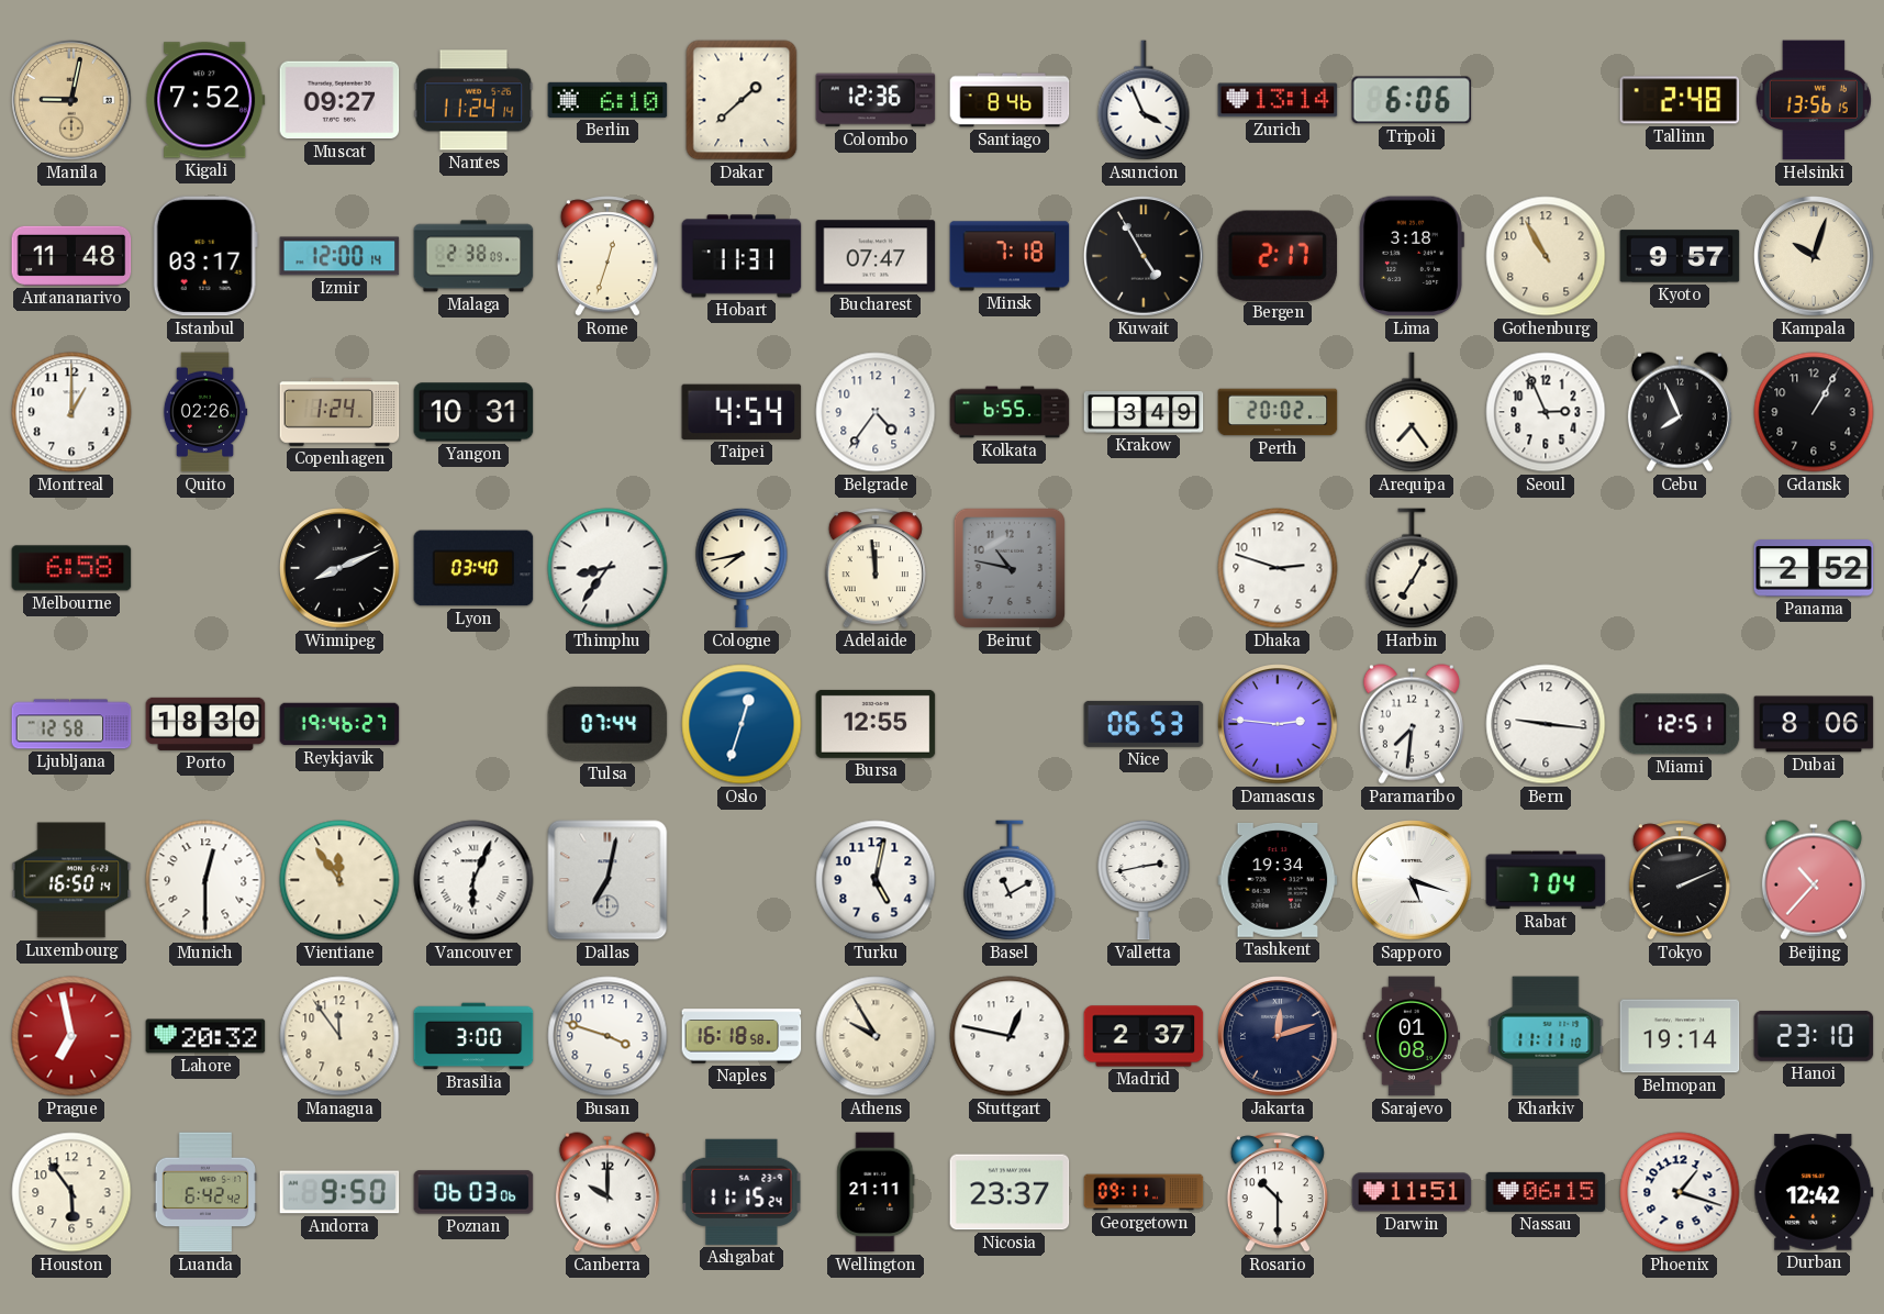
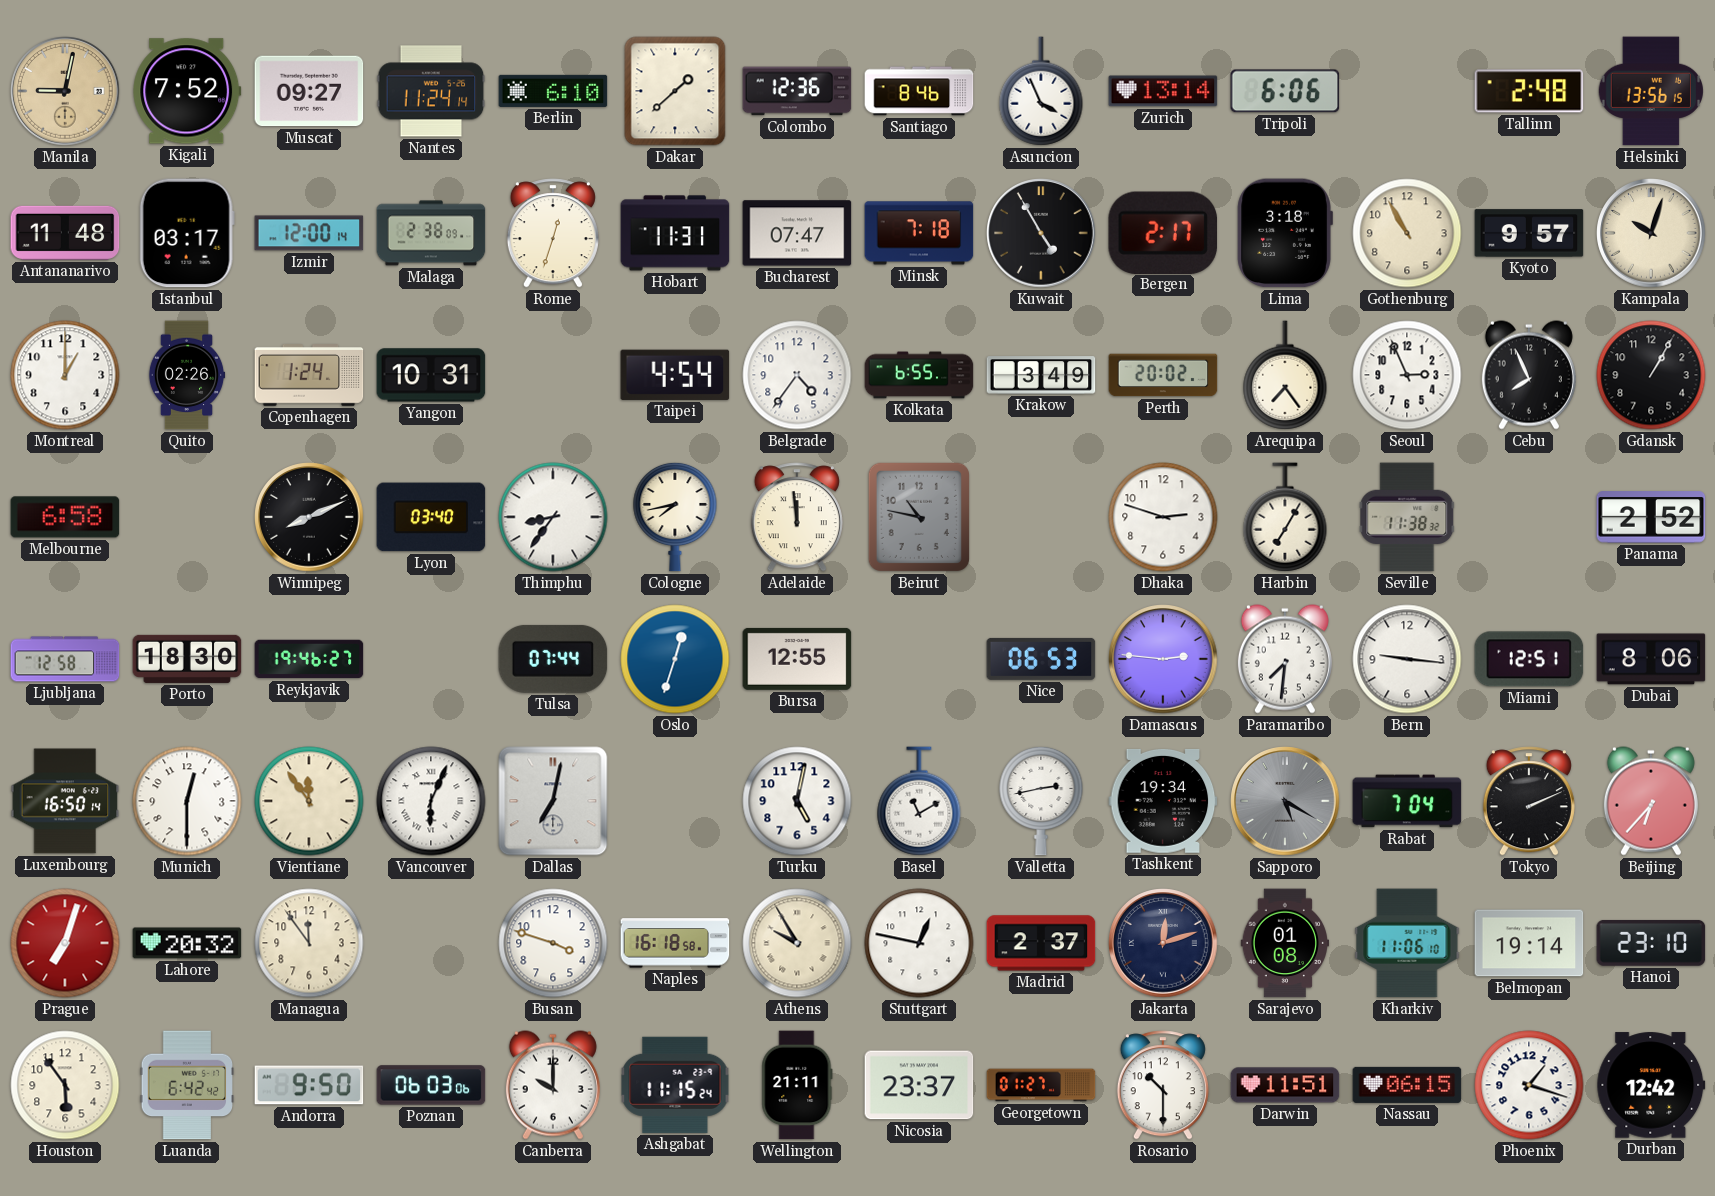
Seville: none -> 11:38
Sapporo: 5:18 -> 5:20
Sapporo dial: white -> grey
Beijing: 10:37 -> 6:37
Prague: 6:58 -> 7:03
Brasilia: 3:00 -> none
Kharkiv: 11:11 -> 11:06
Georgetown: 09:11 -> 01:27
